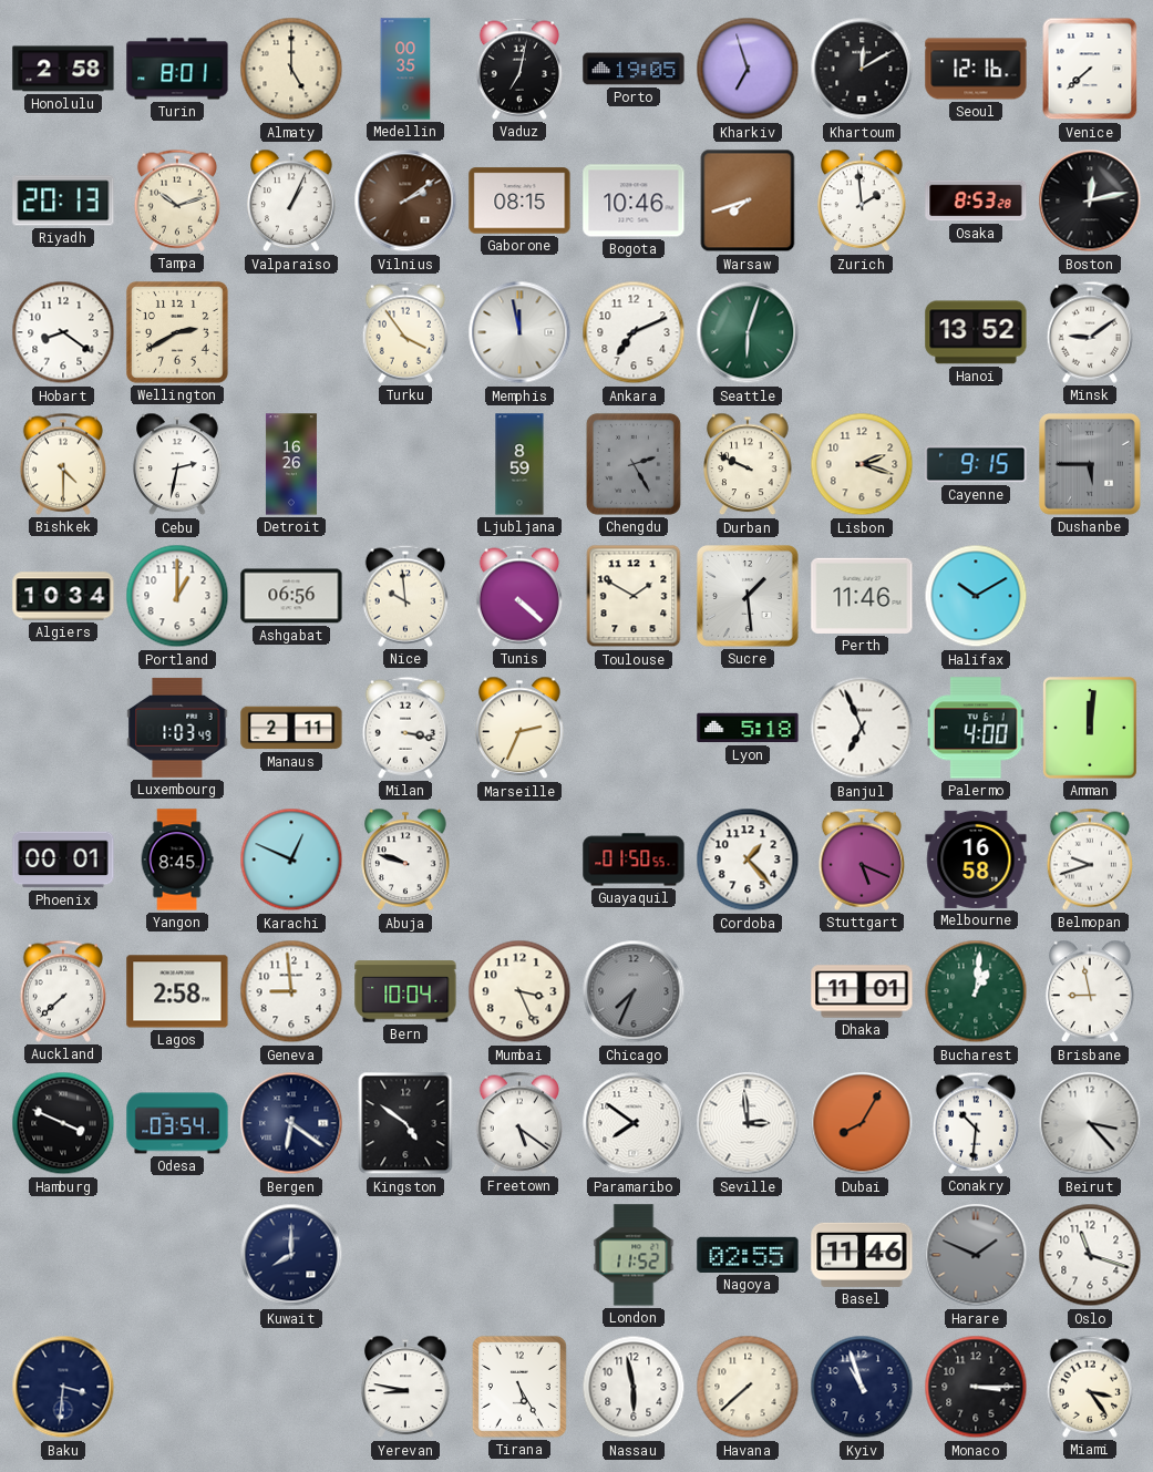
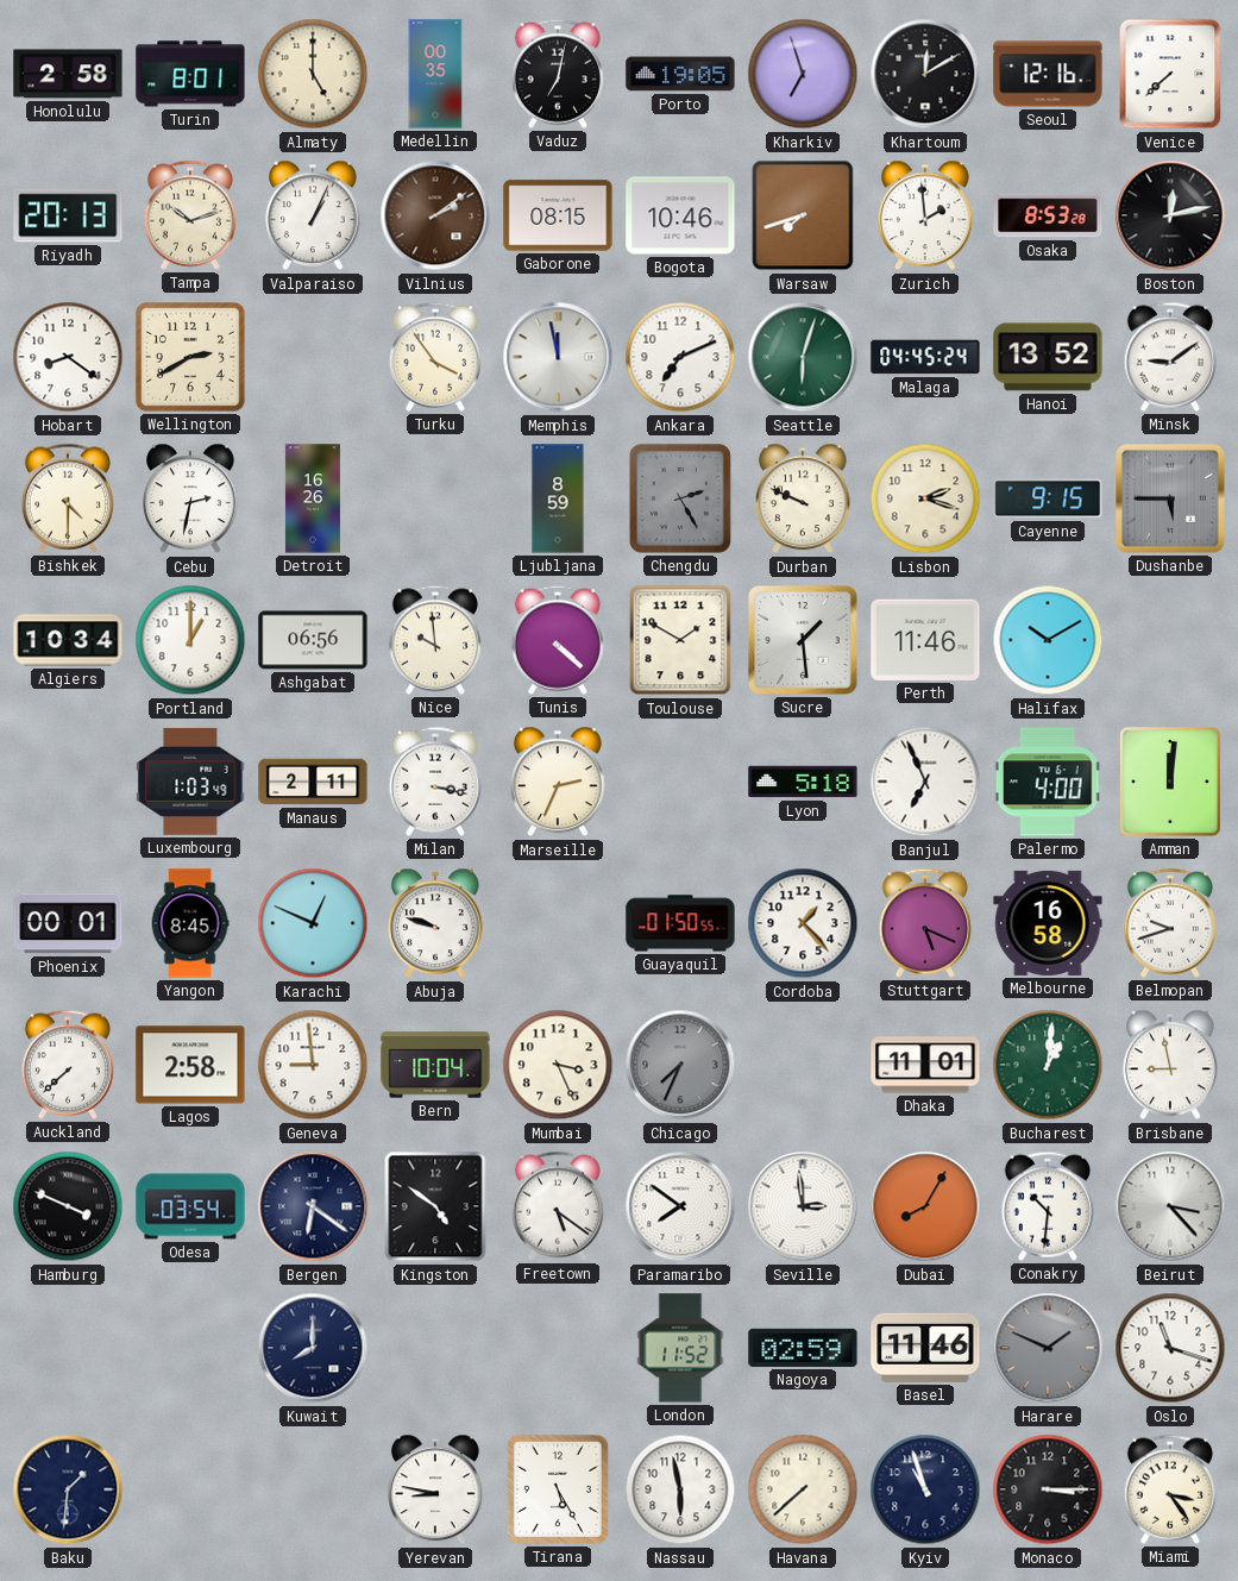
Malaga: none -> 04:45
Nagoya: 02:55 -> 02:59
Baku: 3:31 -> 1:31
